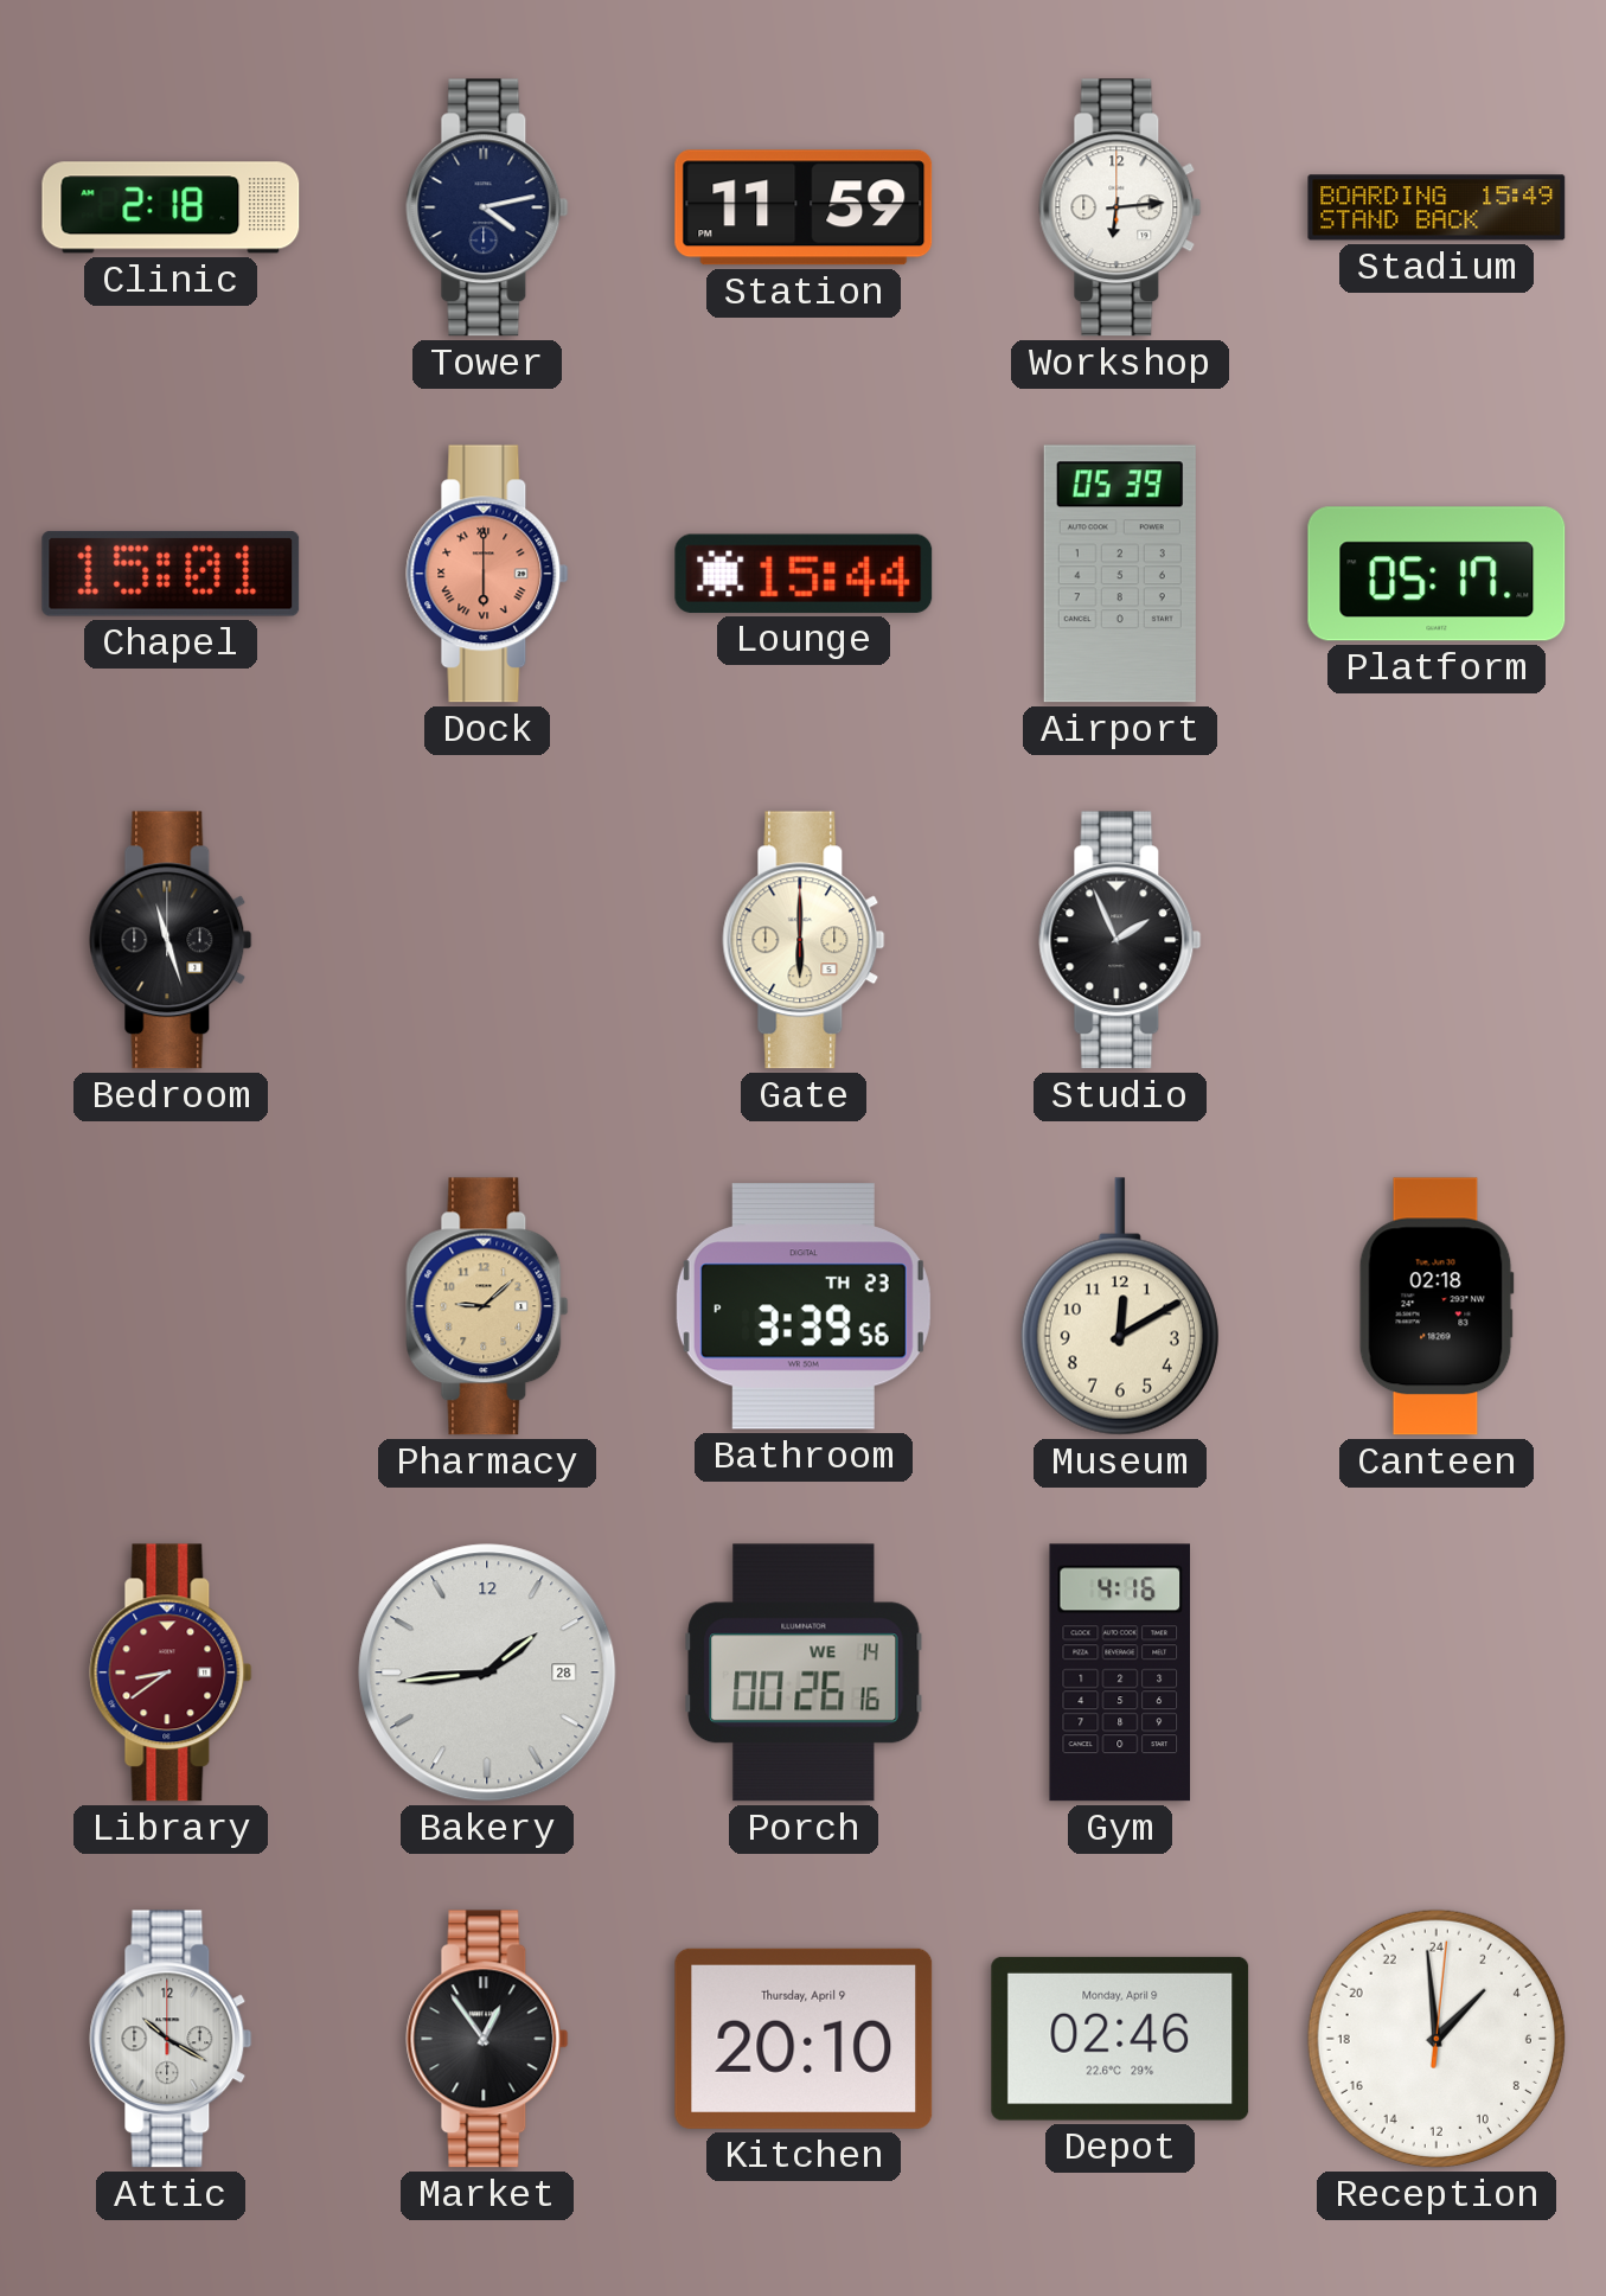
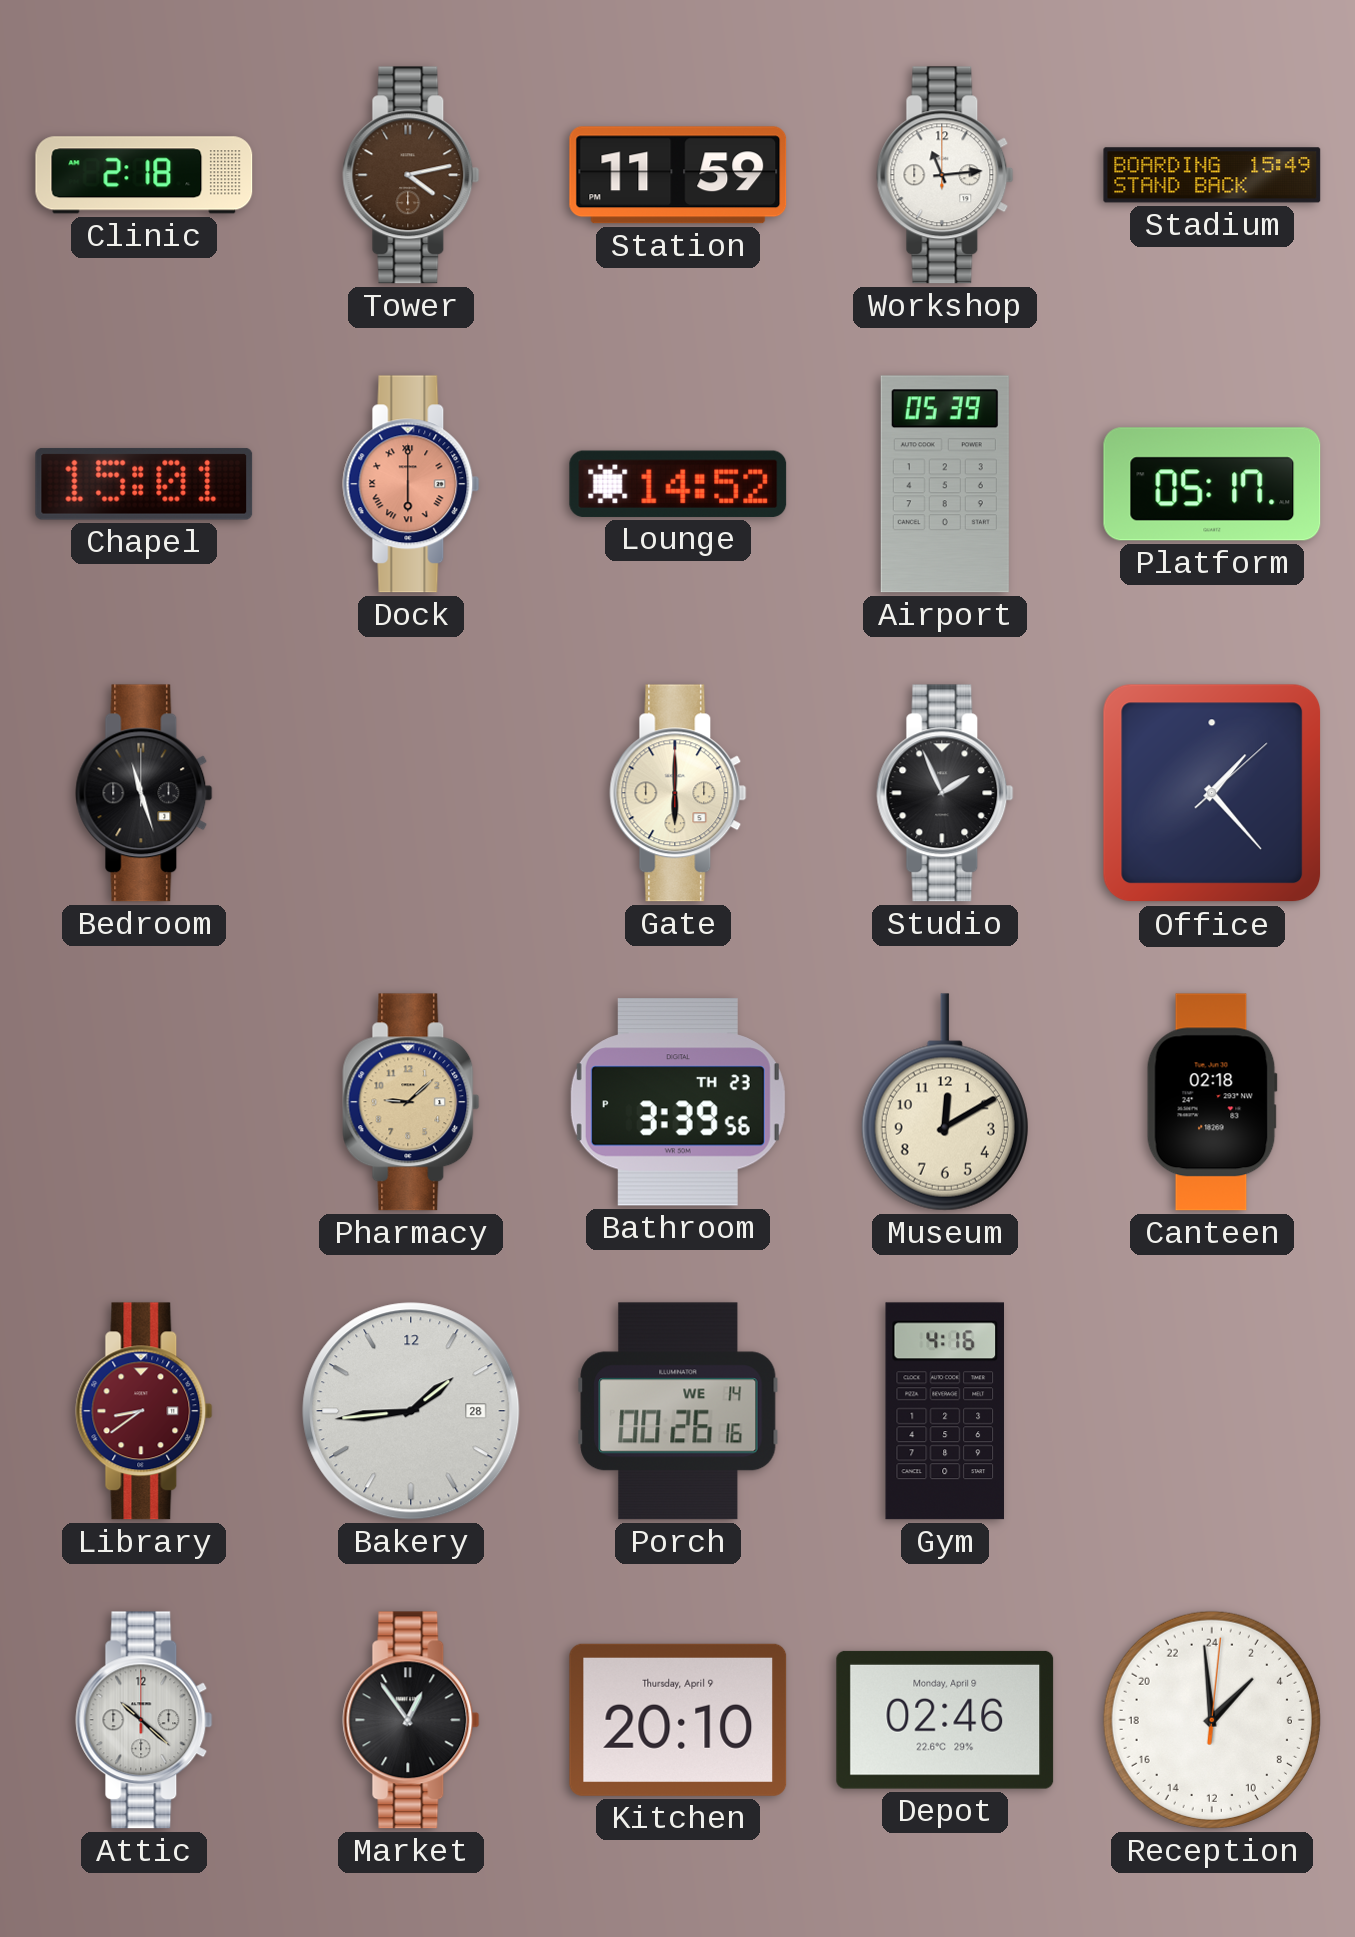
Tower dial: navy -> brown
Workshop: 6:14 -> 11:14
Lounge: 15:44 -> 14:52
Office: none -> 1:23
Attic: 10:20 -> 10:22
